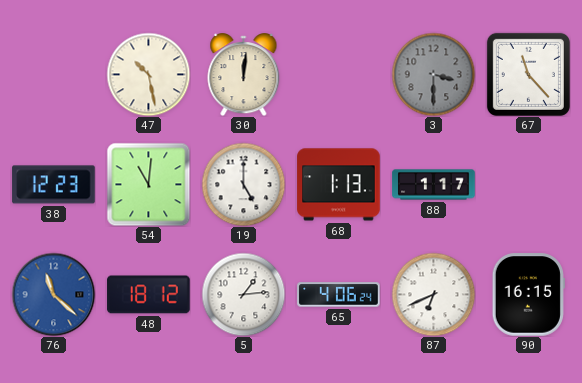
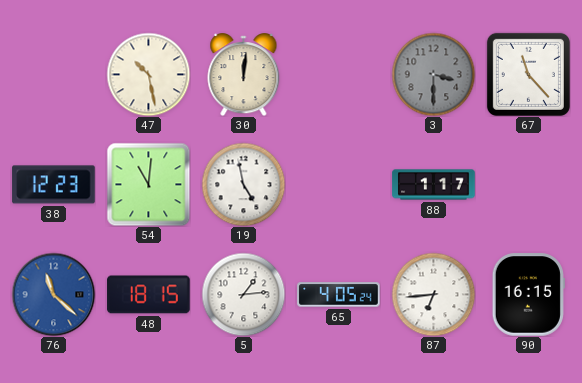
19: 5:00 -> 4:58
68: 1:13 -> none
48: 18:12 -> 18:15
65: 4:06 -> 4:05
87: 6:41 -> 6:44
